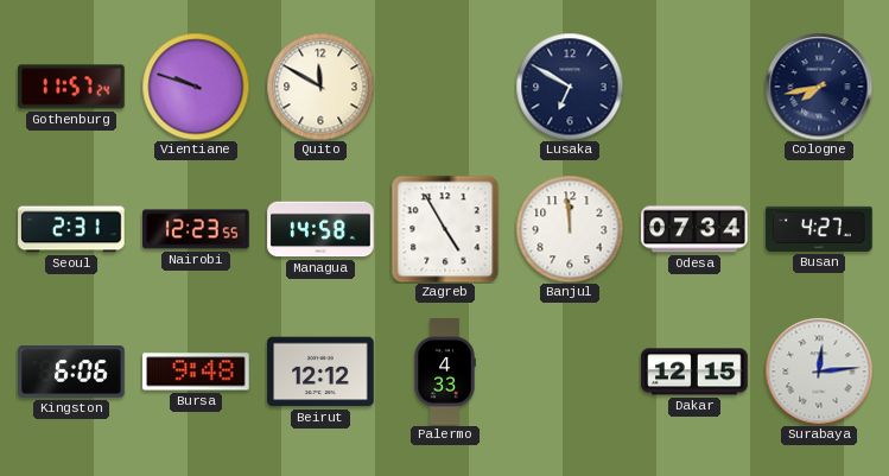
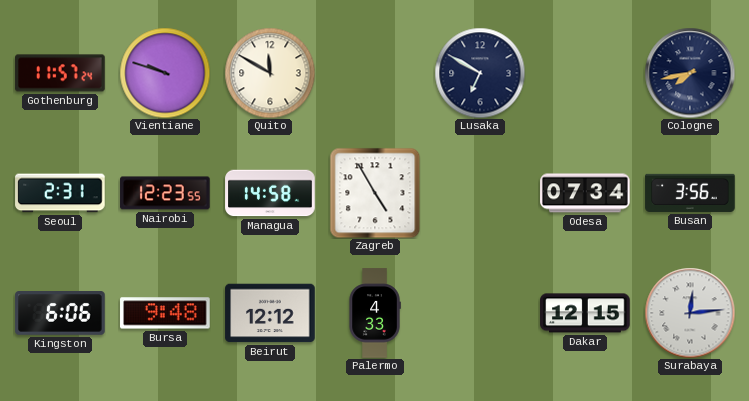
Banjul: 11:59 -> none
Busan: 4:27 -> 3:56
